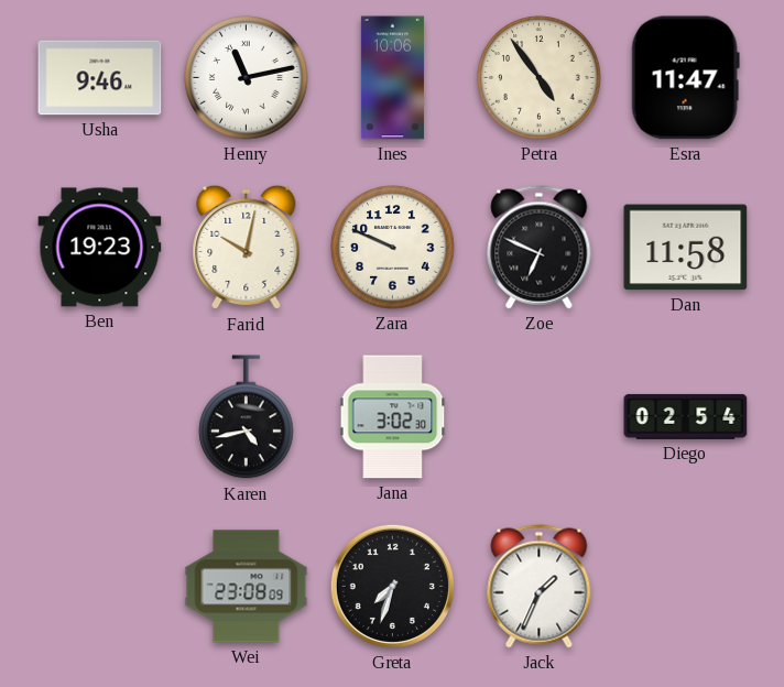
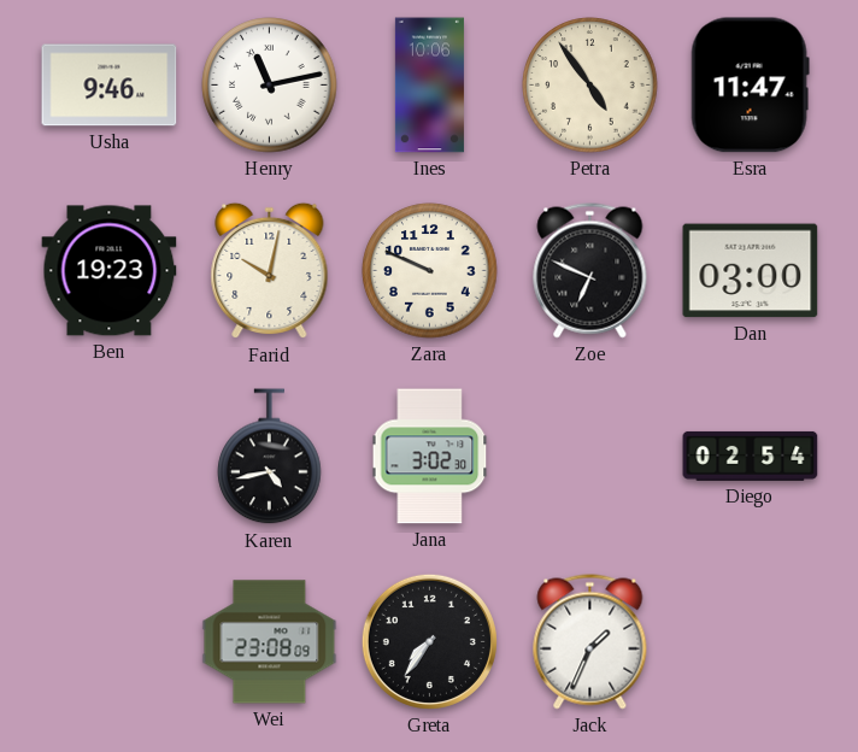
Dan: 11:58 -> 03:00
Greta: 7:33 -> 7:36
